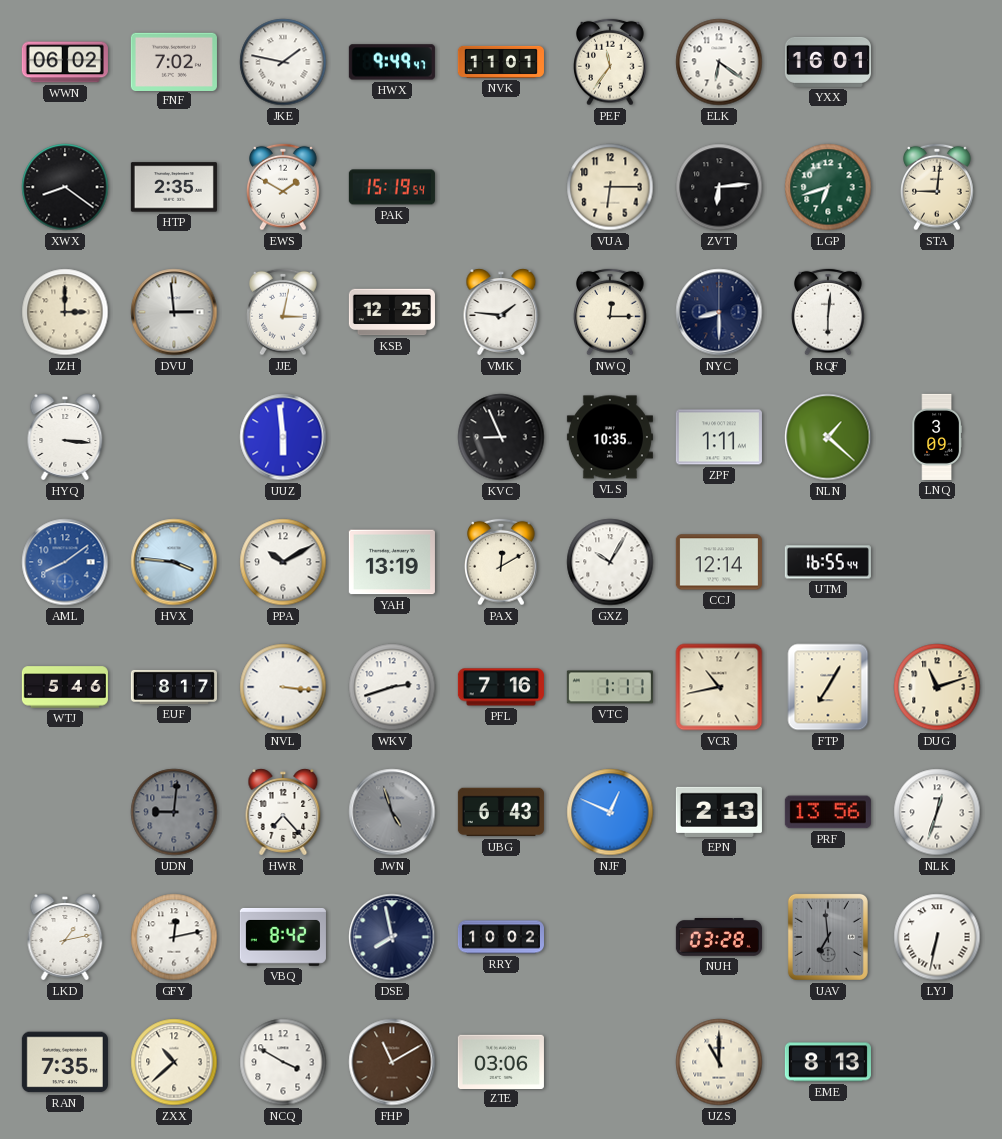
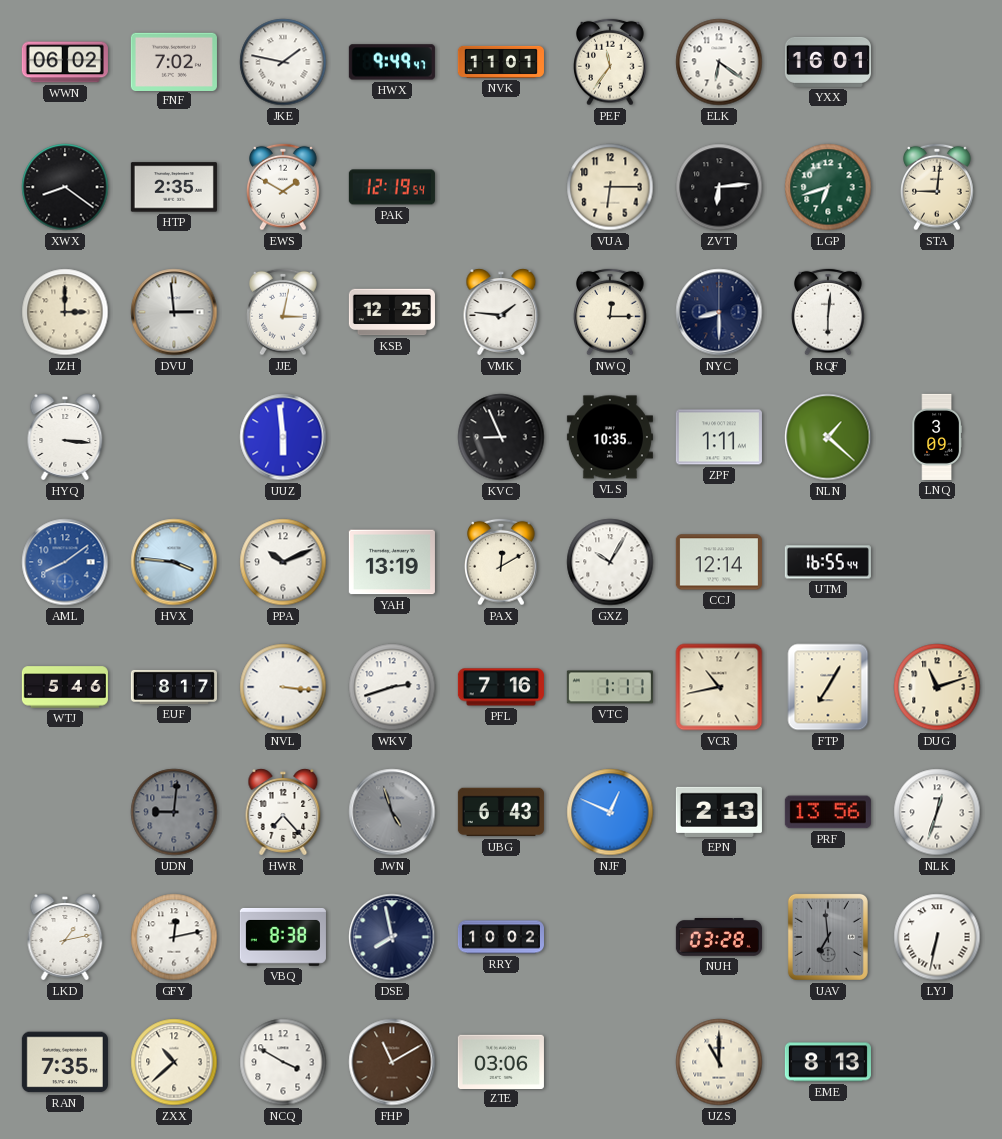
PAK: 15:19 -> 12:19
PPA: 10:10 -> 10:11
VBQ: 8:42 -> 8:38
